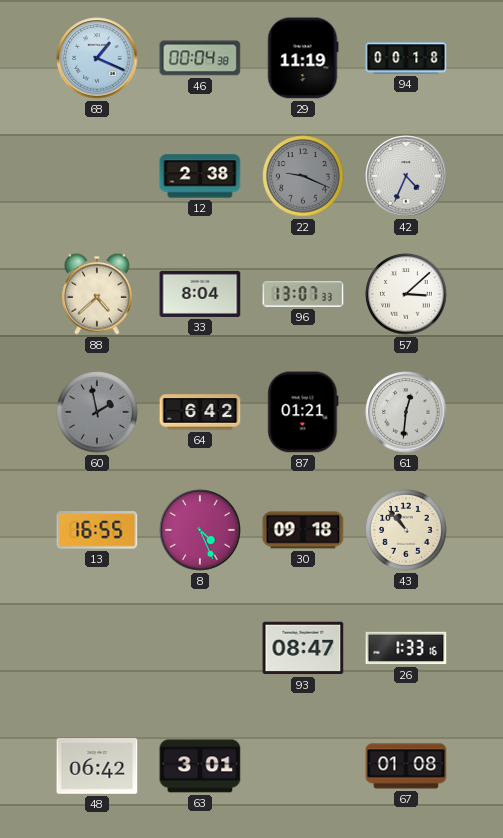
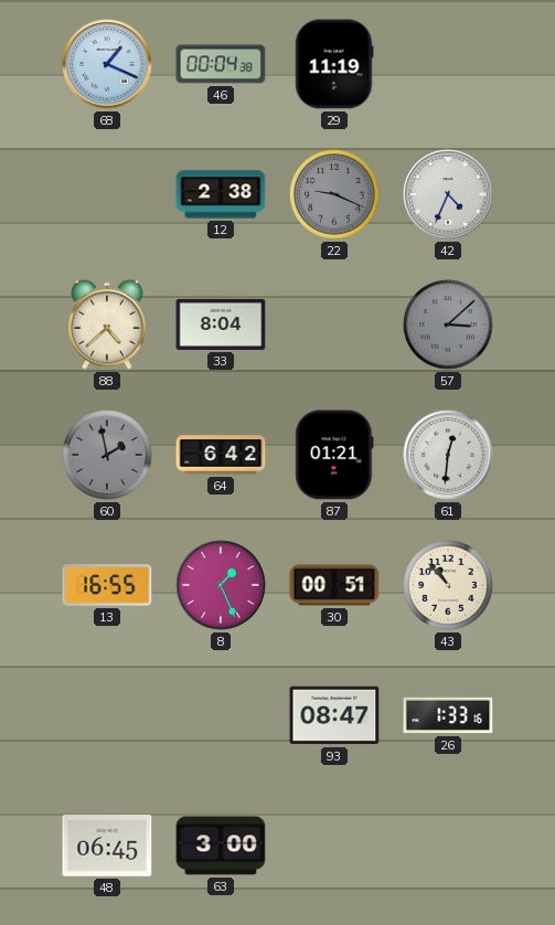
94: 00:18 -> none
96: 13:07 -> none
57 dial: white -> grey
8: 4:26 -> 1:26
30: 09:18 -> 00:51
48: 06:42 -> 06:45
63: 3:01 -> 3:00
67: 01:08 -> none
